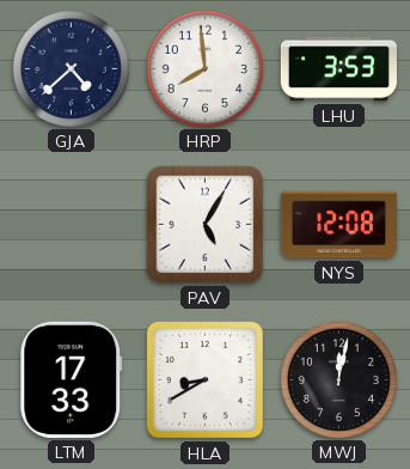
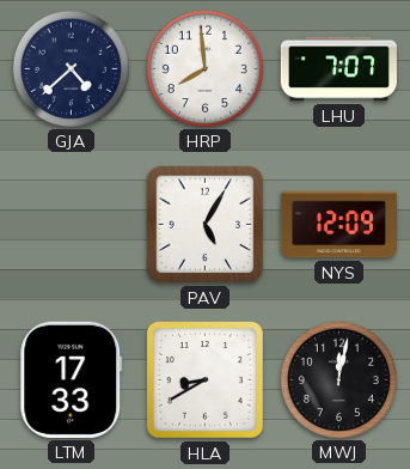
LHU: 3:53 -> 7:07
NYS: 12:08 -> 12:09
